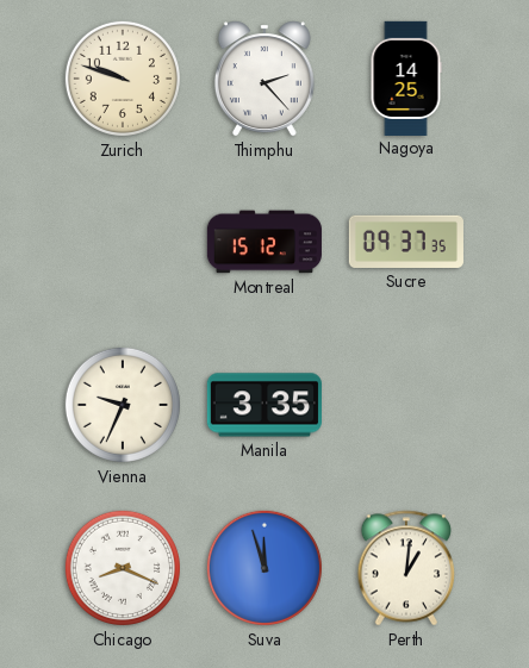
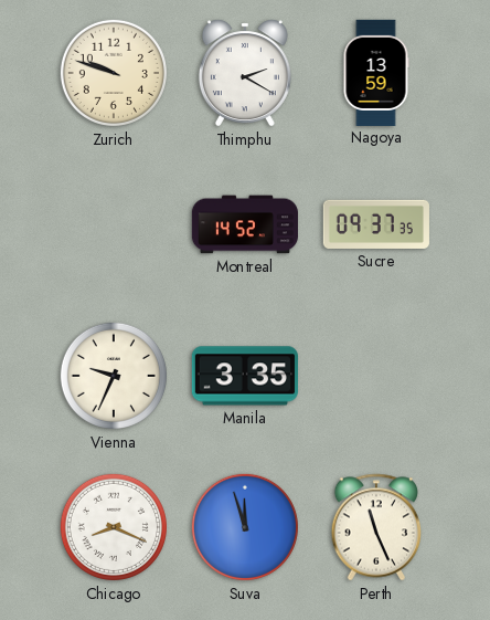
Thimphu: 2:23 -> 2:20
Nagoya: 14:25 -> 13:59
Montreal: 15:12 -> 14:52
Perth: 1:01 -> 11:26
